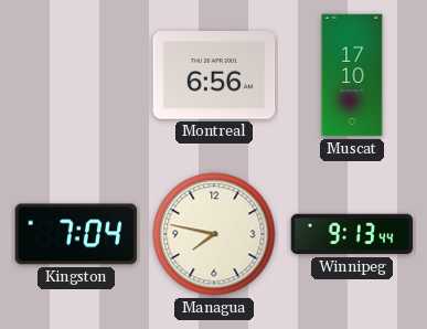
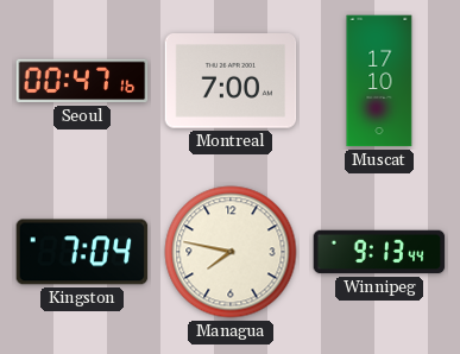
Seoul: none -> 00:47
Montreal: 6:56 -> 7:00
